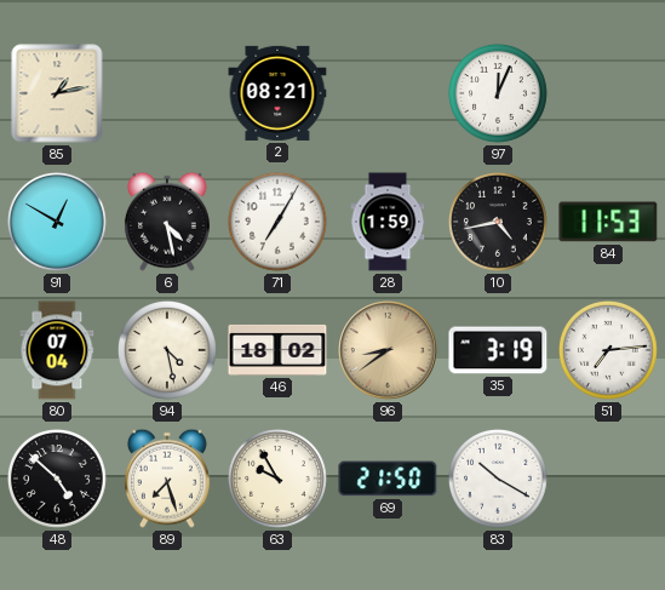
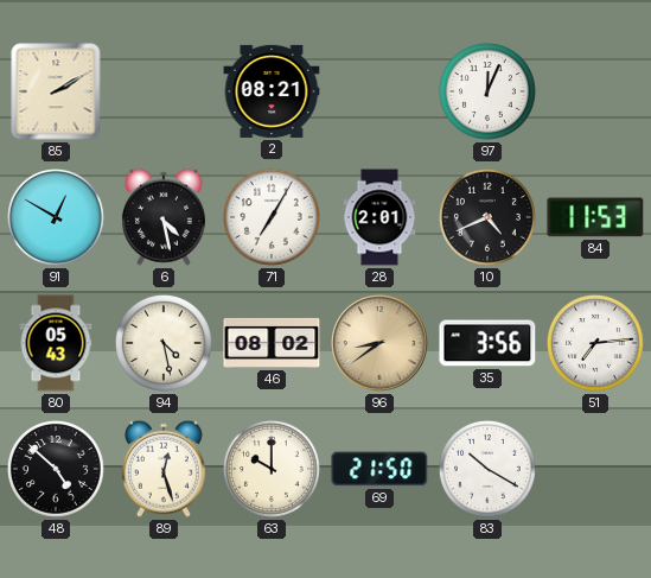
85: 1:13 -> 2:10
28: 1:59 -> 2:01
10: 4:43 -> 4:41
80: 07:04 -> 05:43
46: 18:02 -> 08:02
35: 3:19 -> 3:56
89: 7:27 -> 12:27
63: 9:55 -> 10:00
